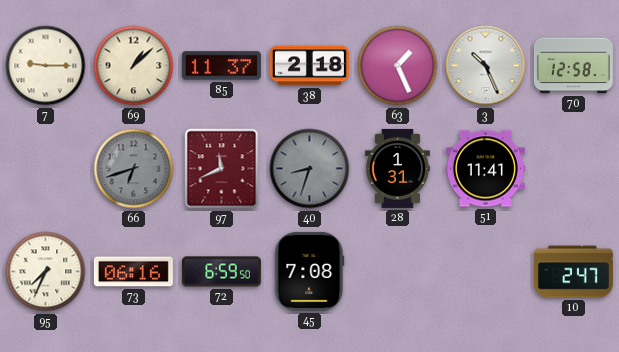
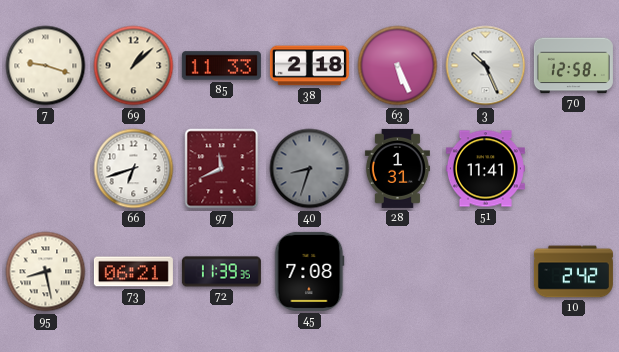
7: 9:15 -> 9:18
85: 11:37 -> 11:33
63: 1:26 -> 5:26
66 dial: grey -> white
95: 7:34 -> 8:28
73: 06:16 -> 06:21
72: 6:59 -> 11:39
10: 2:47 -> 2:42
